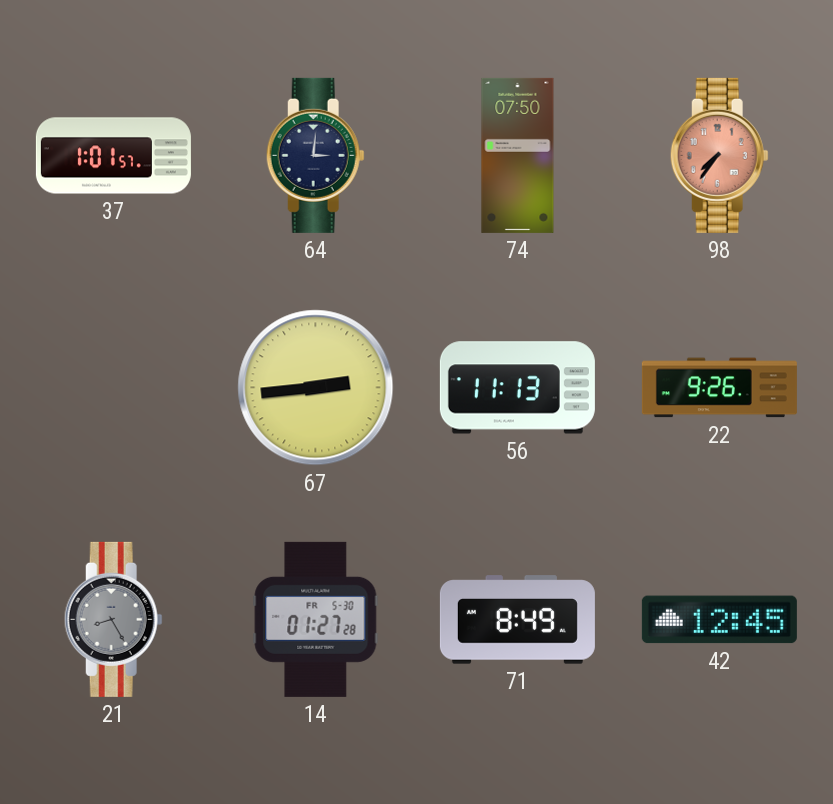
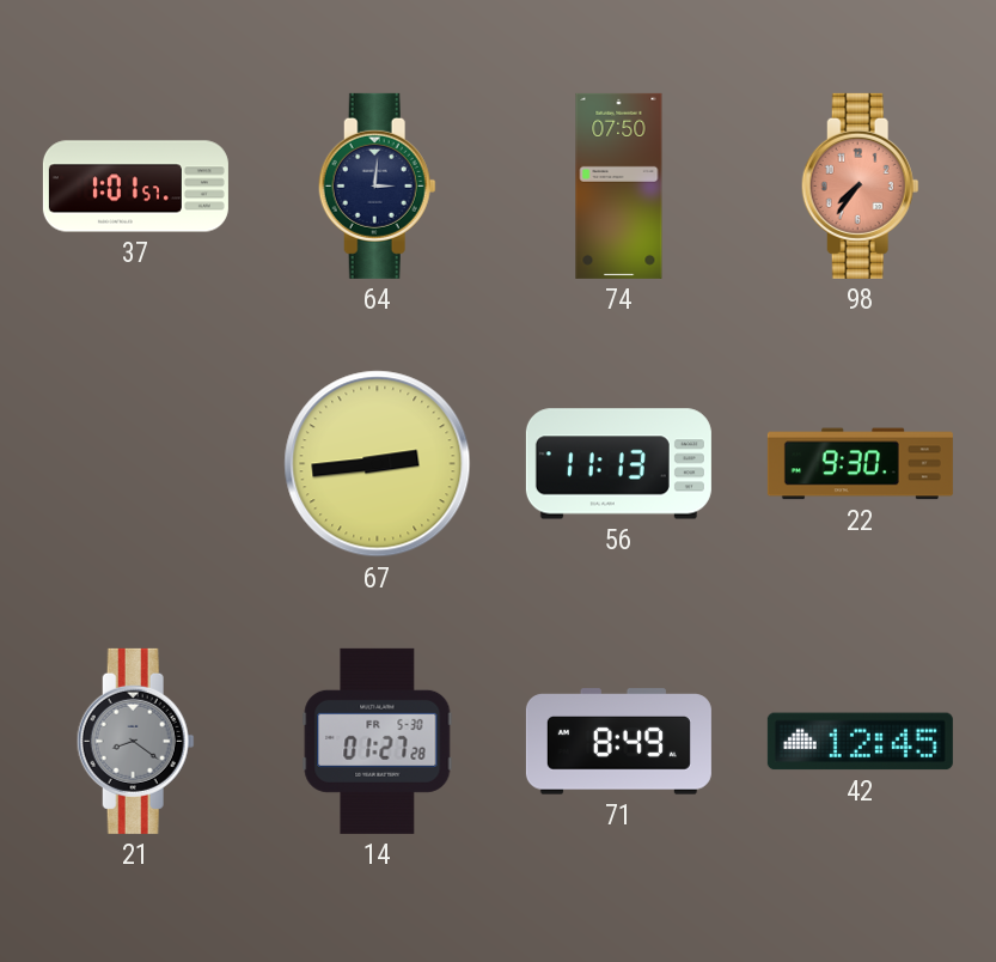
22: 9:26 -> 9:30
21: 8:25 -> 8:21
